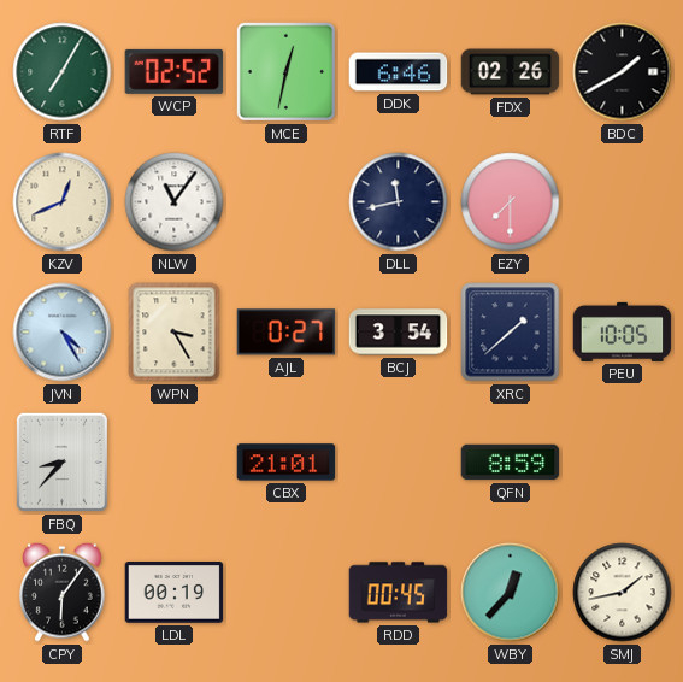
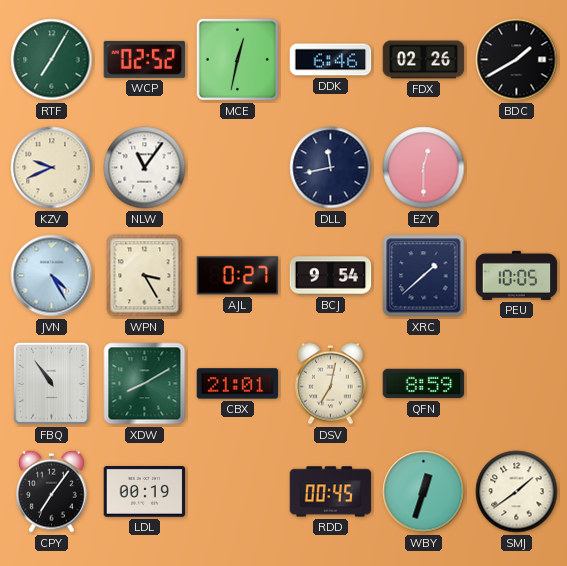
KZV: 12:41 -> 9:41
EZY: 7:30 -> 12:30
BCJ: 3:54 -> 9:54
FBQ: 8:37 -> 10:54
XDW: none -> 8:10
DSV: none -> 7:02
CPY: 6:06 -> 7:06
WBY: 12:37 -> 12:33
SMJ: 1:43 -> 1:39
